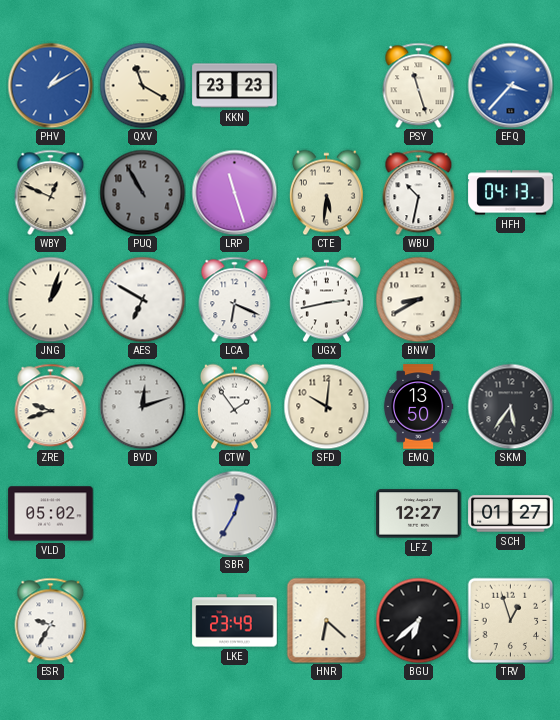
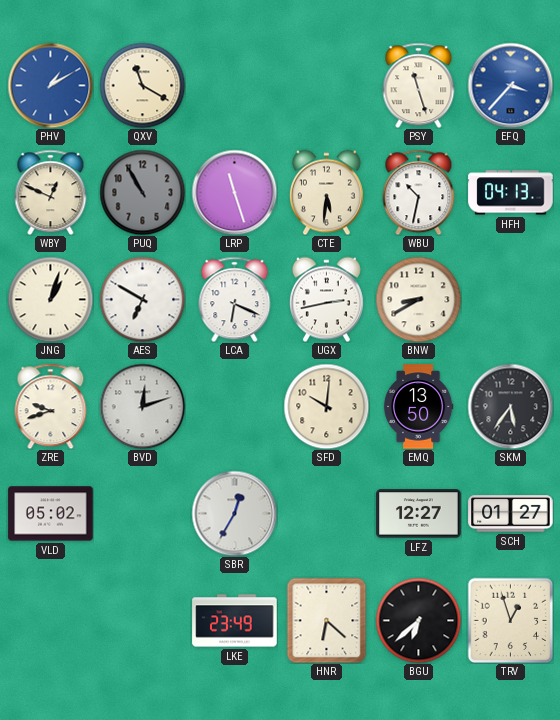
KKN: 23:23 -> none
CTW: 1:54 -> none
ESR: 9:35 -> none
